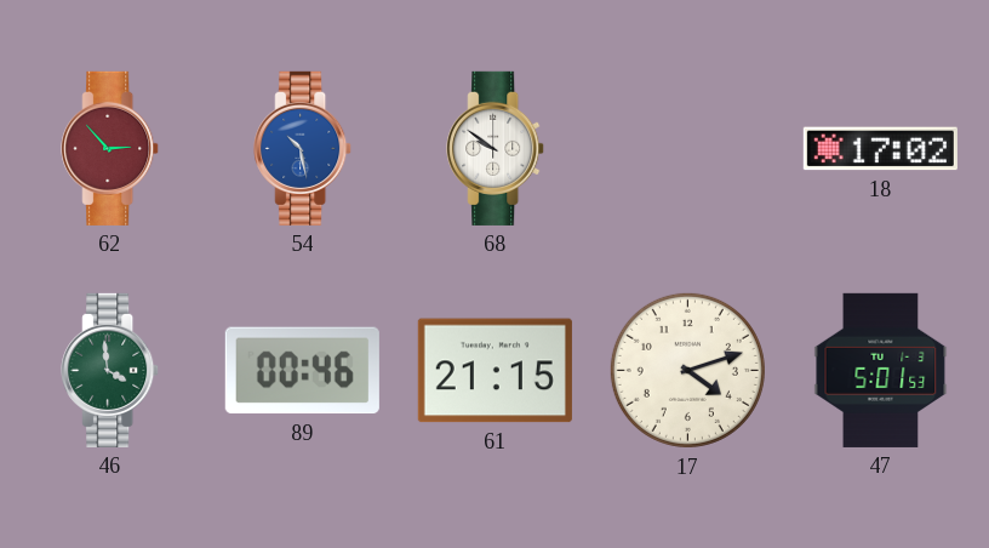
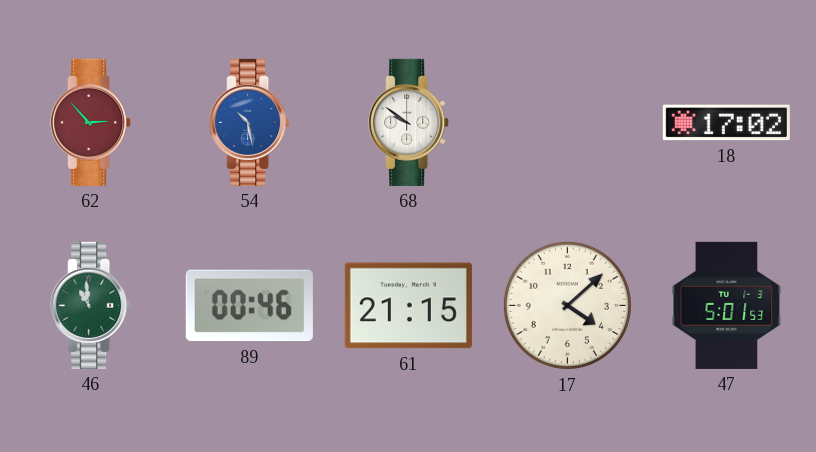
46: 3:59 -> 10:59
17: 4:12 -> 4:08
